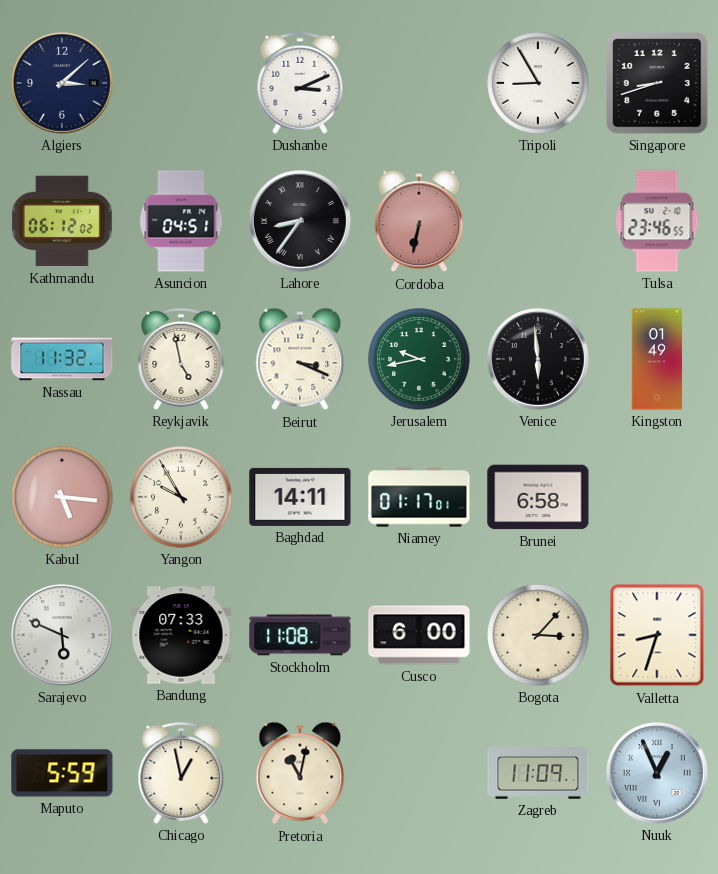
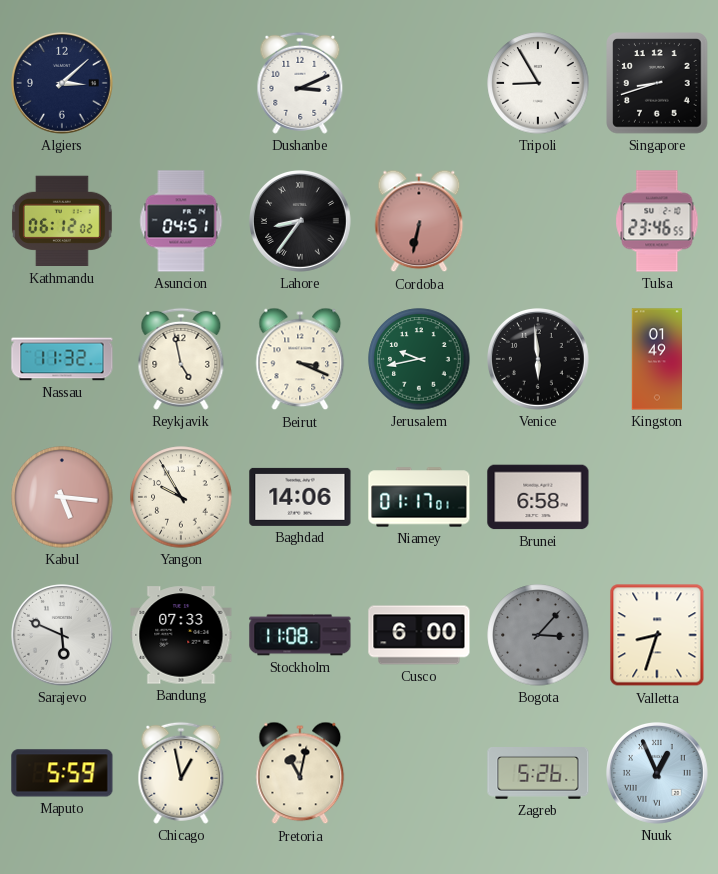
Baghdad: 14:11 -> 14:06
Bogota dial: cream -> grey
Zagreb: 11:09 -> 5:26
